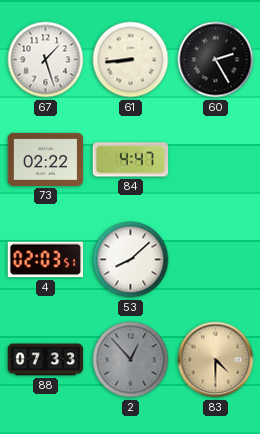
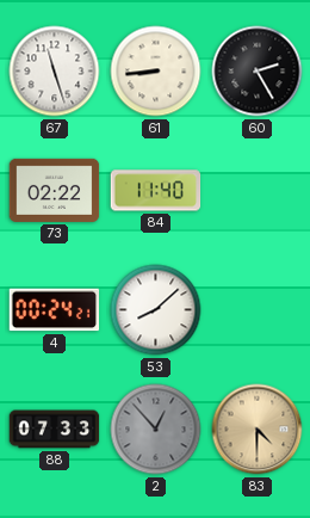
67: 1:27 -> 11:27
84: 4:47 -> 11:40
4: 02:03 -> 00:24
